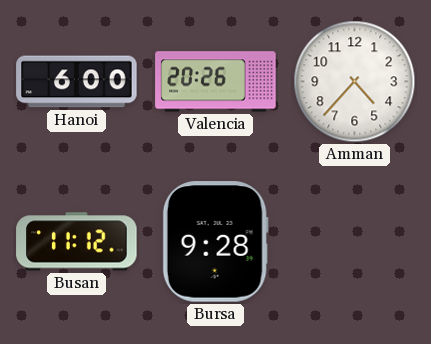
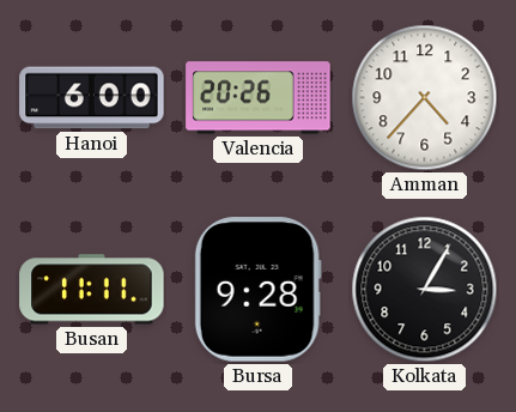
Busan: 11:12 -> 11:11
Kolkata: none -> 3:05
